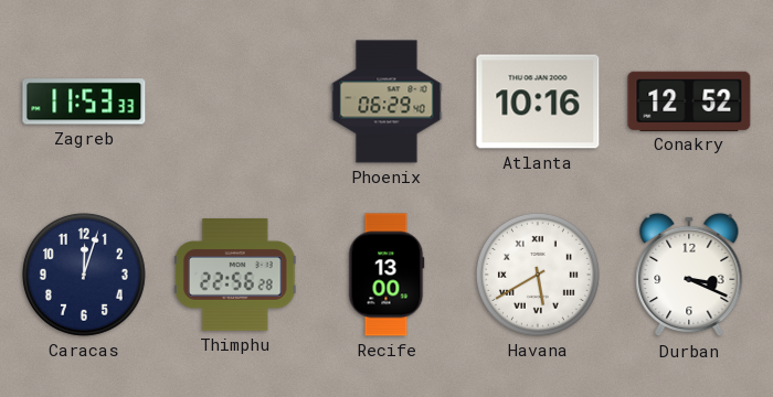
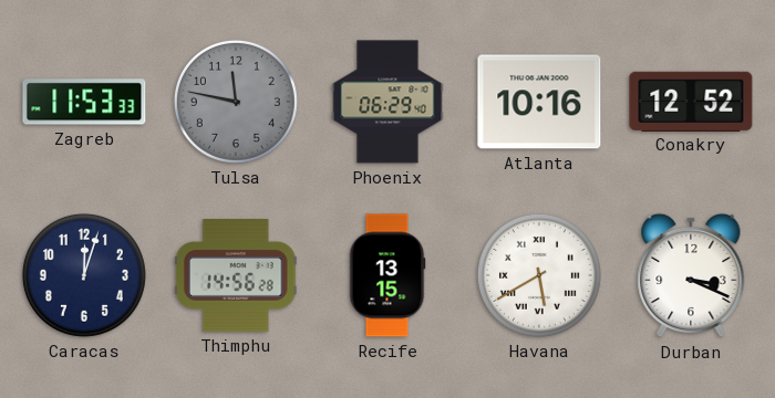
Tulsa: none -> 11:47
Thimphu: 22:56 -> 14:56
Recife: 13:00 -> 13:15
